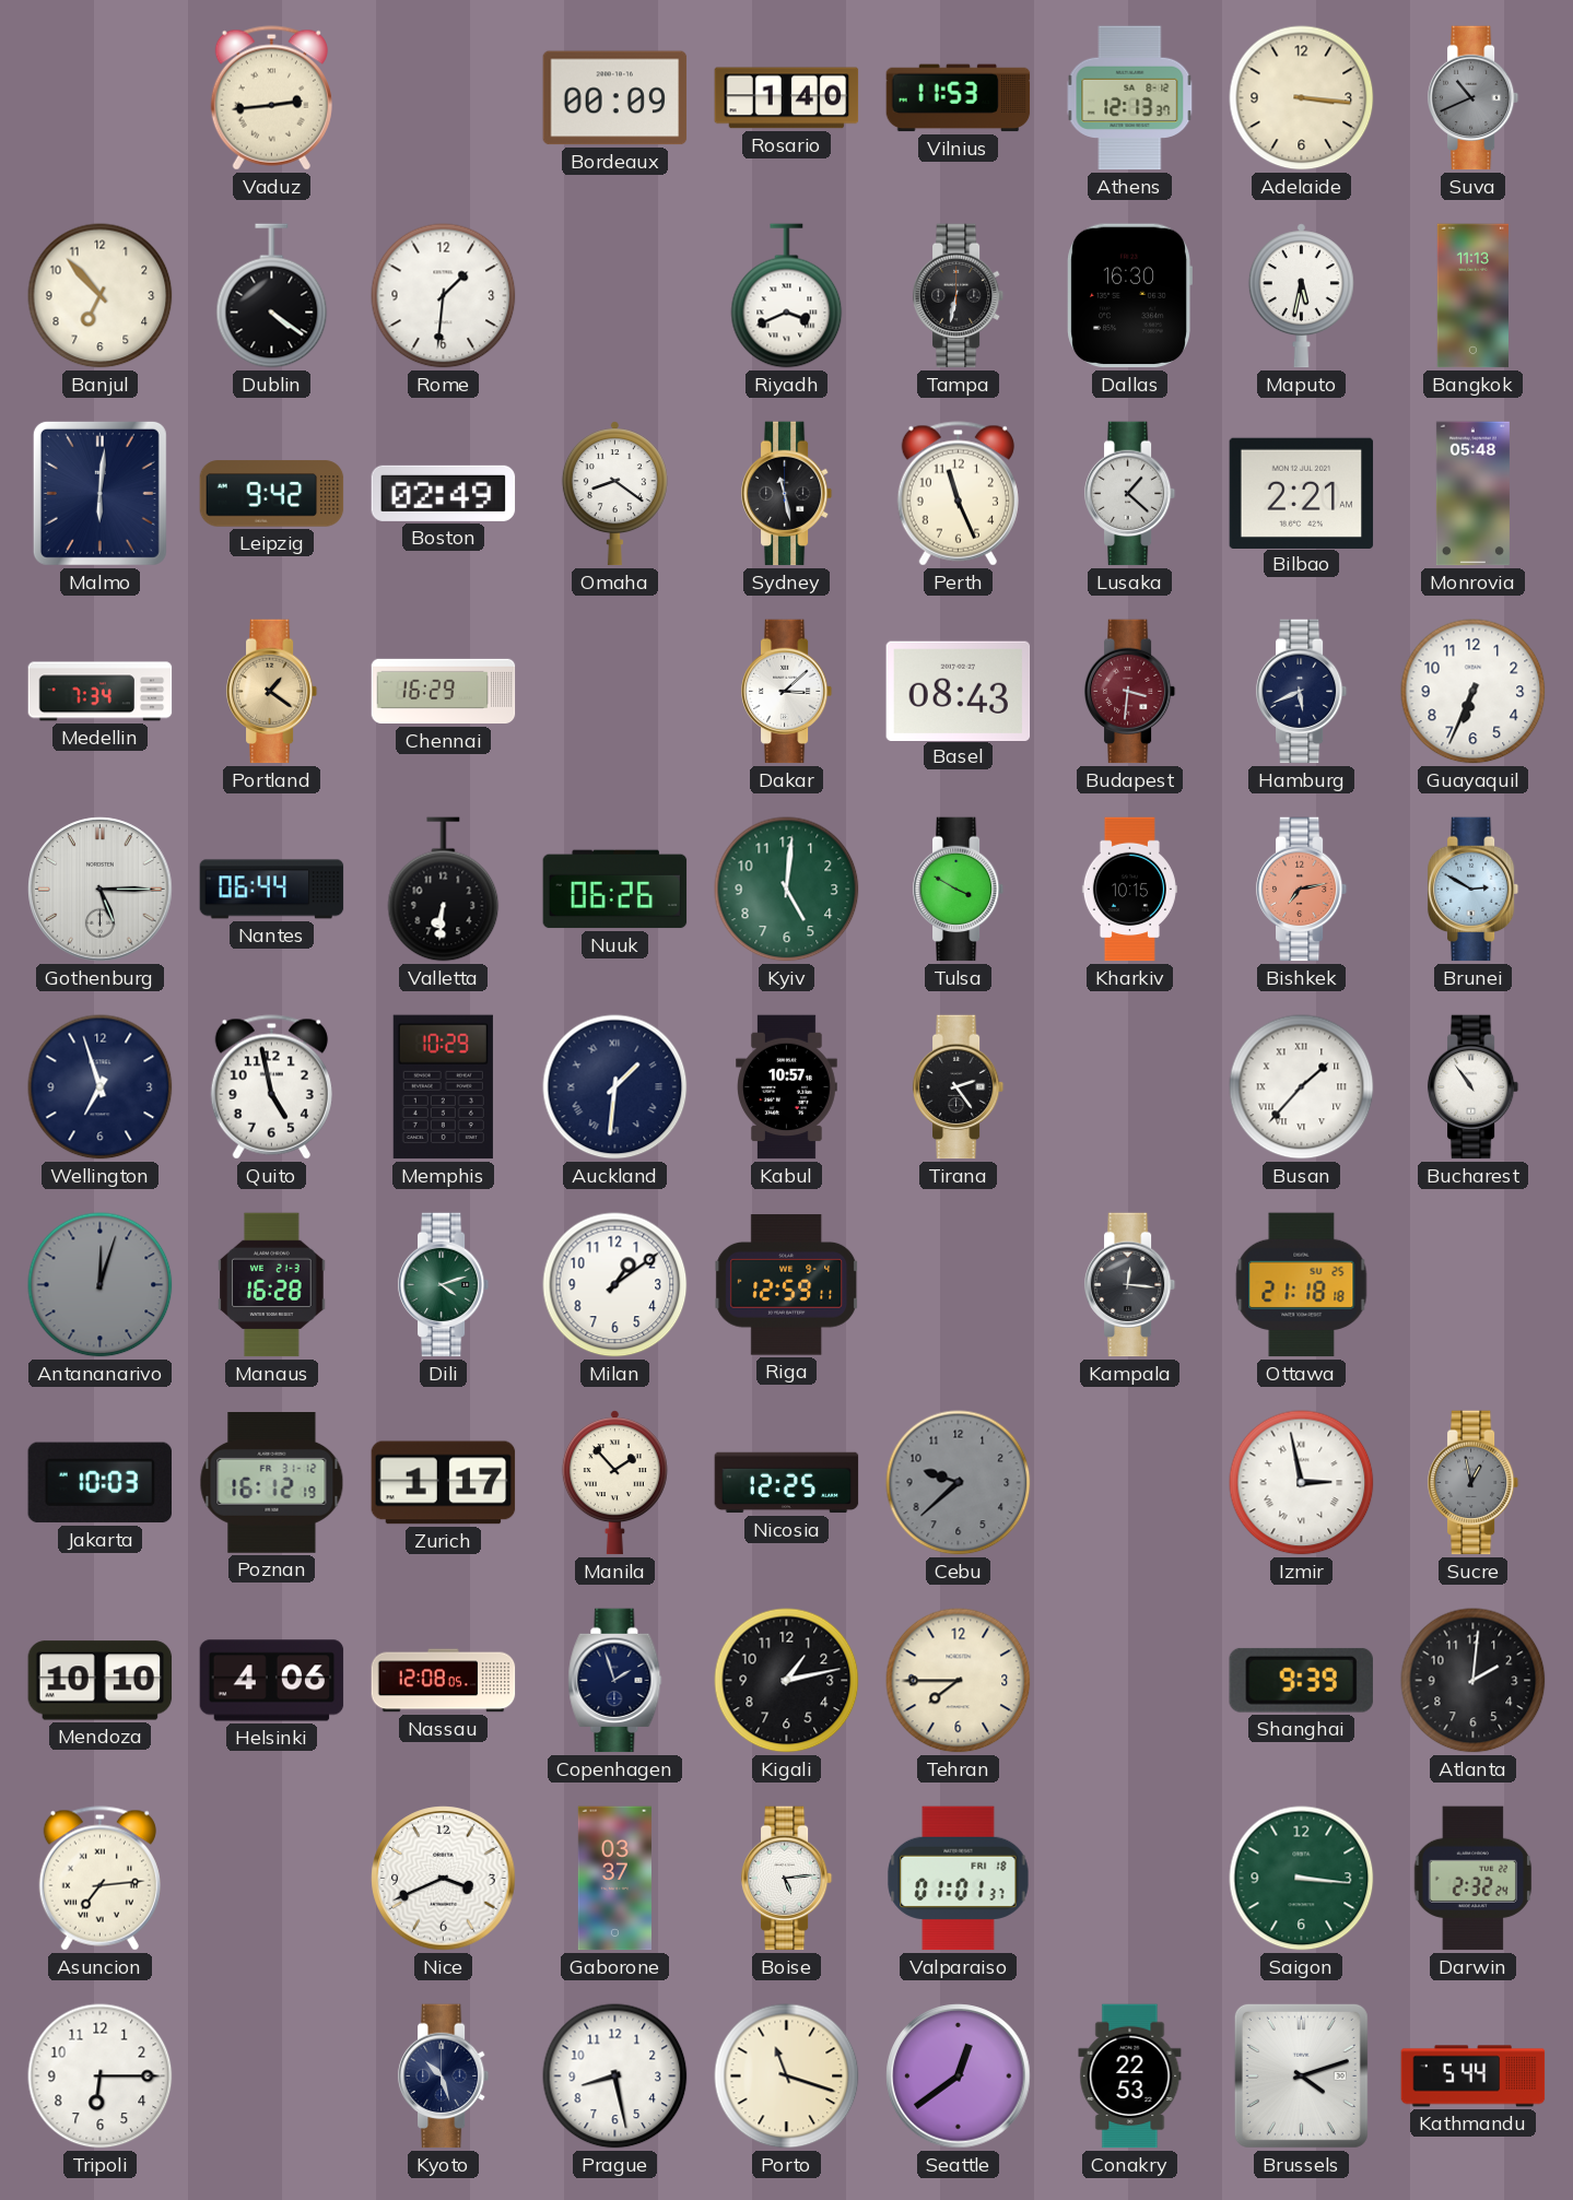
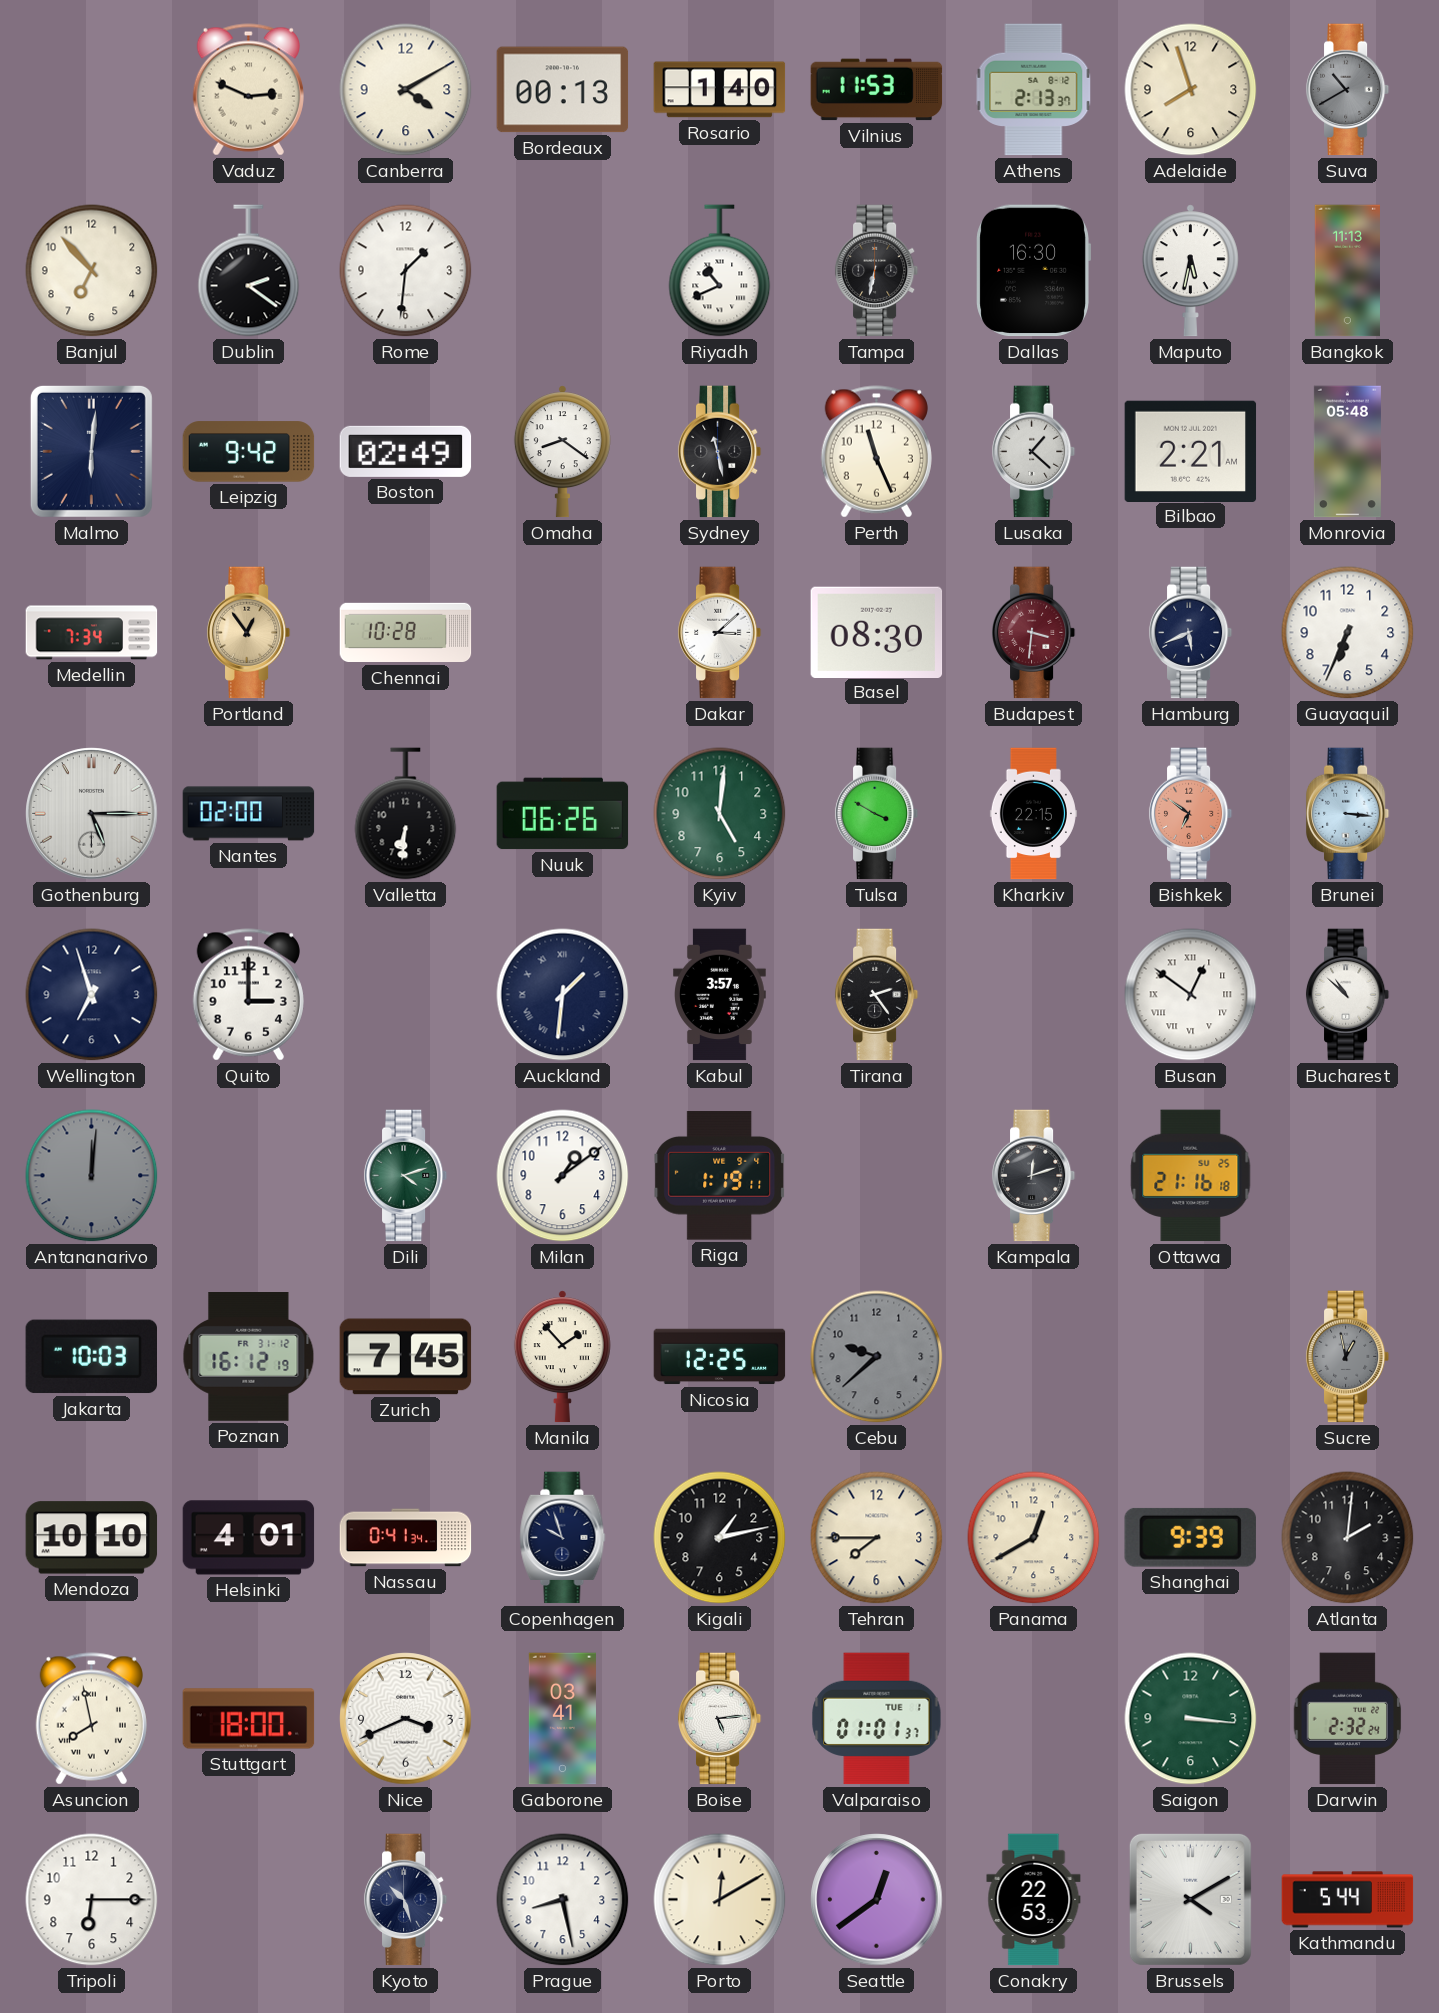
Vaduz: 2:44 -> 2:49
Canberra: none -> 4:10
Bordeaux: 00:09 -> 00:13
Athens: 12:13 -> 2:13
Adelaide: 3:16 -> 7:57
Suva: 10:41 -> 10:40
Dublin: 4:21 -> 2:21
Riyadh: 3:41 -> 10:41
Portland: 1:21 -> 12:54
Chennai: 16:29 -> 10:28
Basel: 08:43 -> 08:30
Nantes: 06:44 -> 02:00
Kharkiv: 10:15 -> 22:15
Bishkek: 7:13 -> 6:51
Brunei: 2:50 -> 3:16
Quito: 4:58 -> 3:00
Memphis: 10:29 -> none
Kabul: 10:57 -> 3:57
Busan: 1:37 -> 12:51
Bucharest: 10:54 -> 10:52
Antananarivo: 12:03 -> 12:01
Manaus: 16:28 -> none
Riga: 12:59 -> 1:19
Kampala: 12:16 -> 12:12
Ottawa: 21:18 -> 21:16
Zurich: 1:17 -> 7:45
Izmir: 2:58 -> none
Helsinki: 4:06 -> 4:01
Nassau: 12:08 -> 0:41
Copenhagen: 1:57 -> 9:57
Panama: none -> 12:40
Asuncion: 7:14 -> 7:58
Stuttgart: none -> 18:00
Gaborone: 03:37 -> 03:41
Valparaiso date: FRI 18 -> TUE 1
Porto: 11:18 -> 12:10
Brussels: 4:12 -> 4:10
